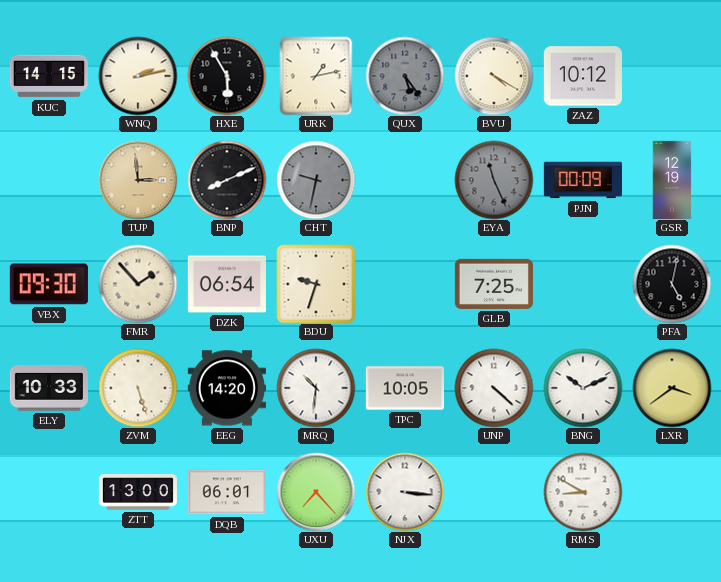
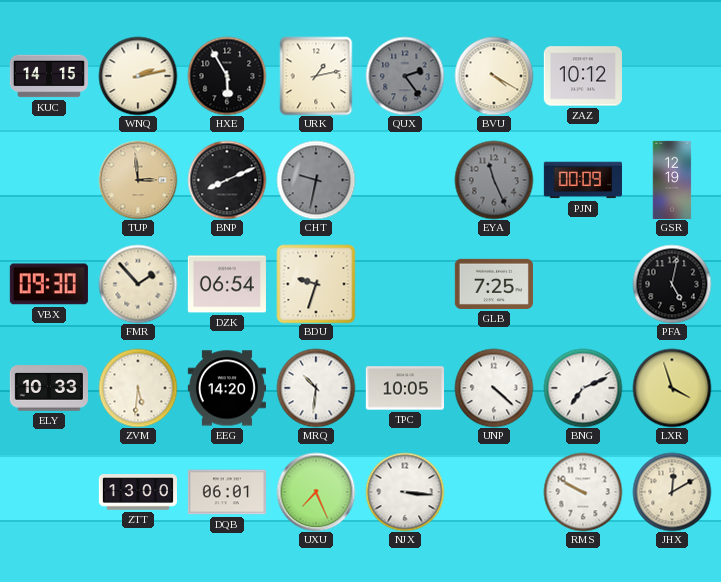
QUX: 5:24 -> 2:24
ZVM: 5:27 -> 5:31
BNG: 10:11 -> 7:11
LXR: 3:39 -> 3:57
UXU: 7:23 -> 7:26
RMS: 8:50 -> 9:50
JHX: none -> 12:10
